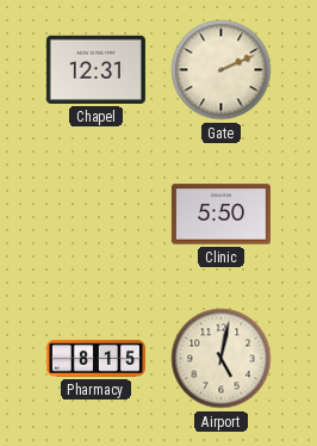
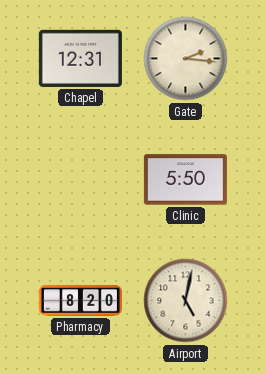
Gate: 2:11 -> 2:16
Pharmacy: 8:15 -> 8:20
